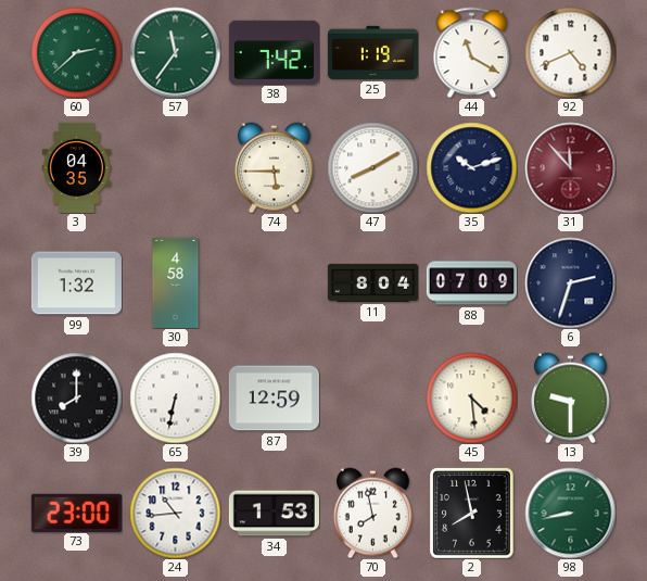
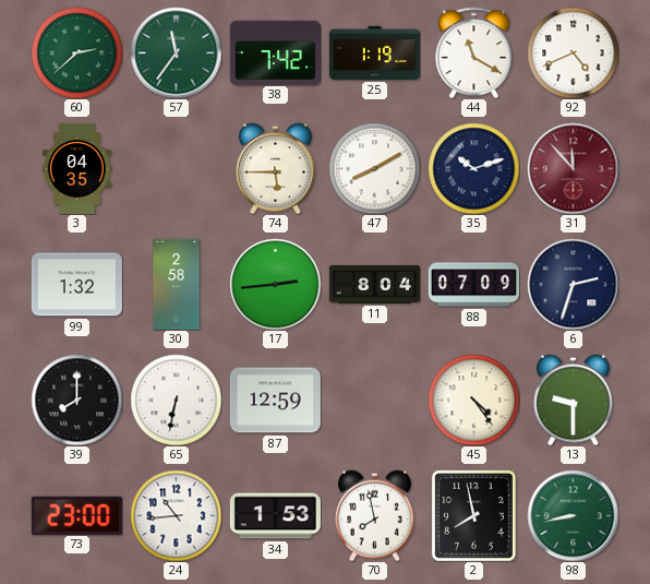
30: 4:58 -> 2:58
17: none -> 2:44
45: 4:29 -> 4:24
